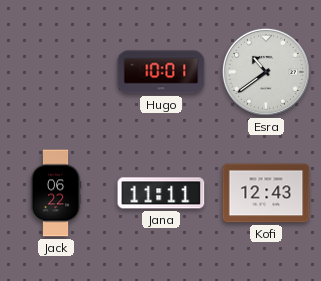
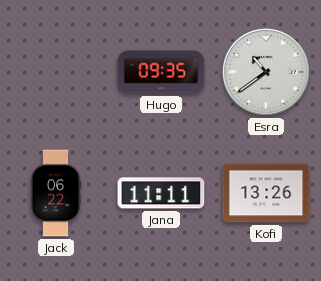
Hugo: 10:01 -> 09:35
Kofi: 12:43 -> 13:26
